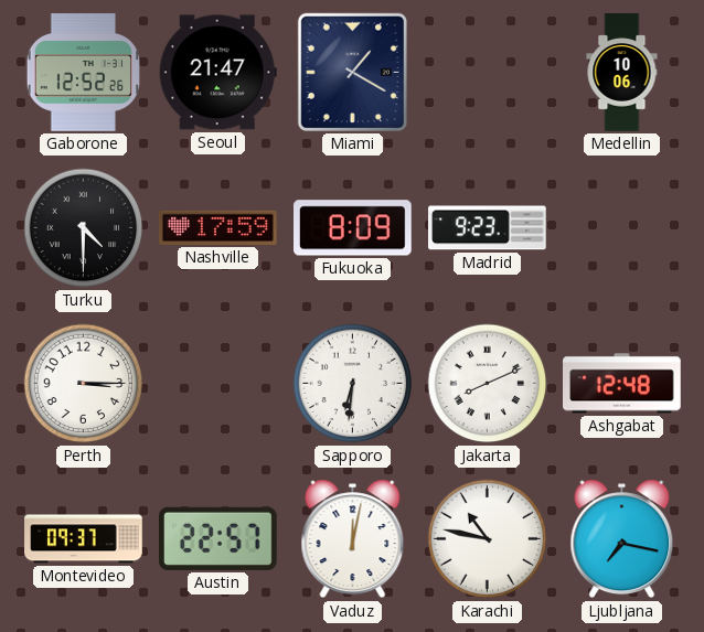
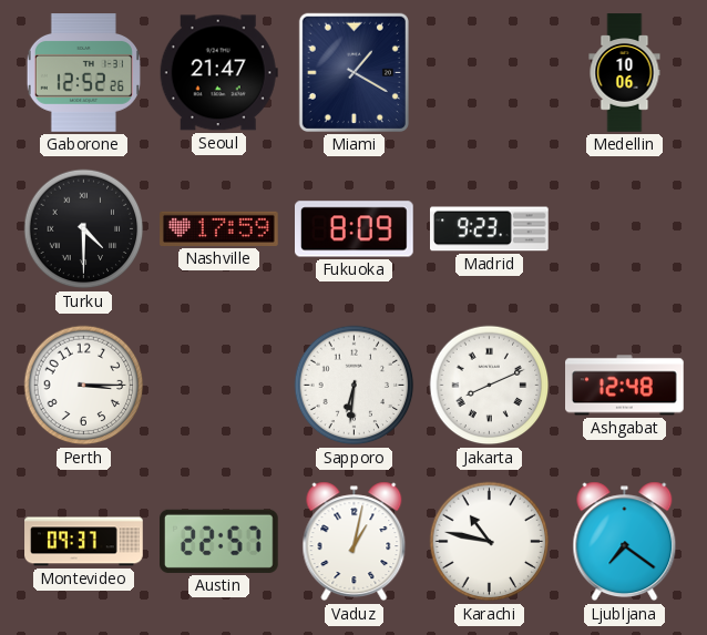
Vaduz: 12:02 -> 1:02
Ljubljana: 7:17 -> 7:21
